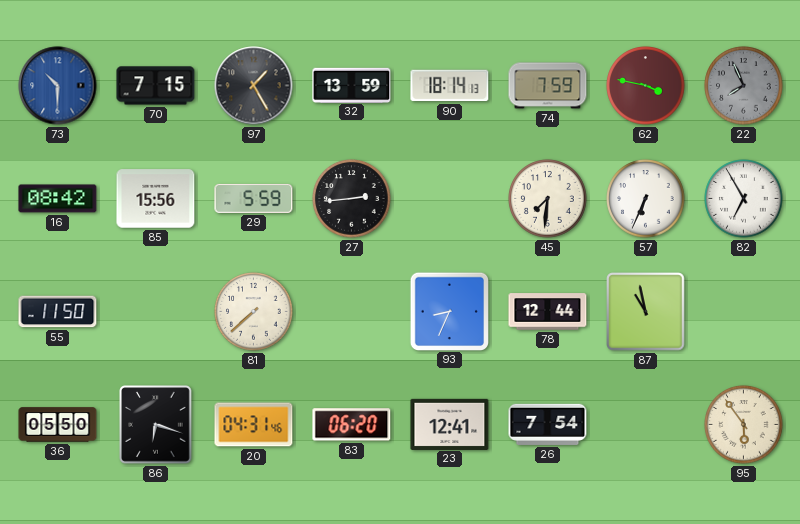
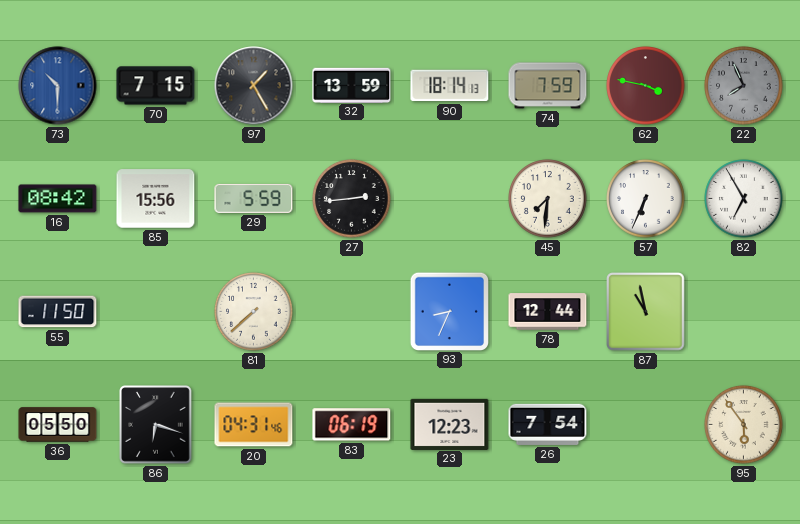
83: 06:20 -> 06:19
23: 12:41 -> 12:23
